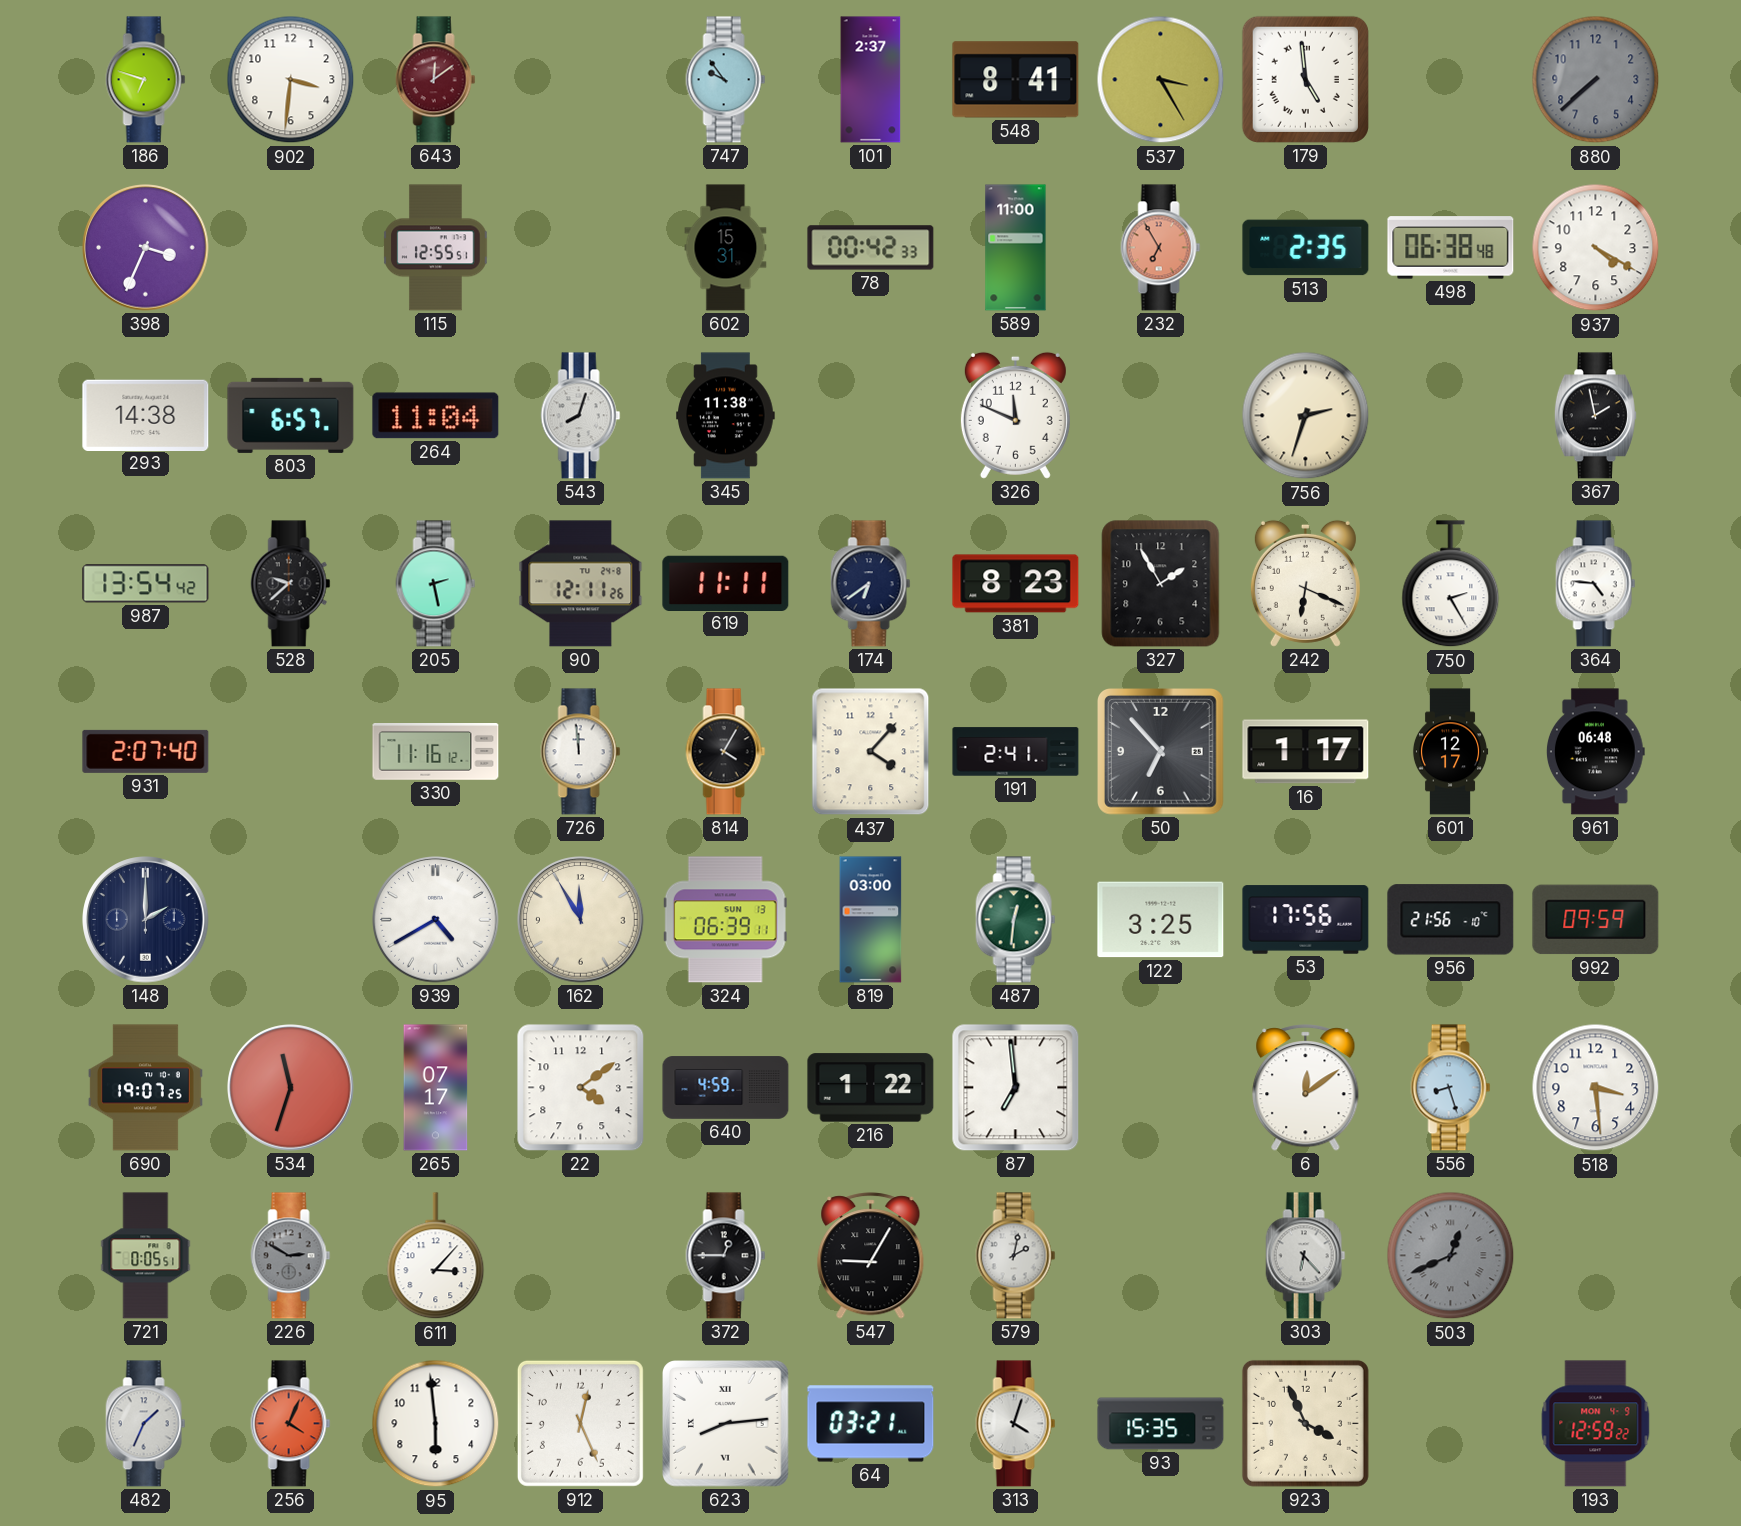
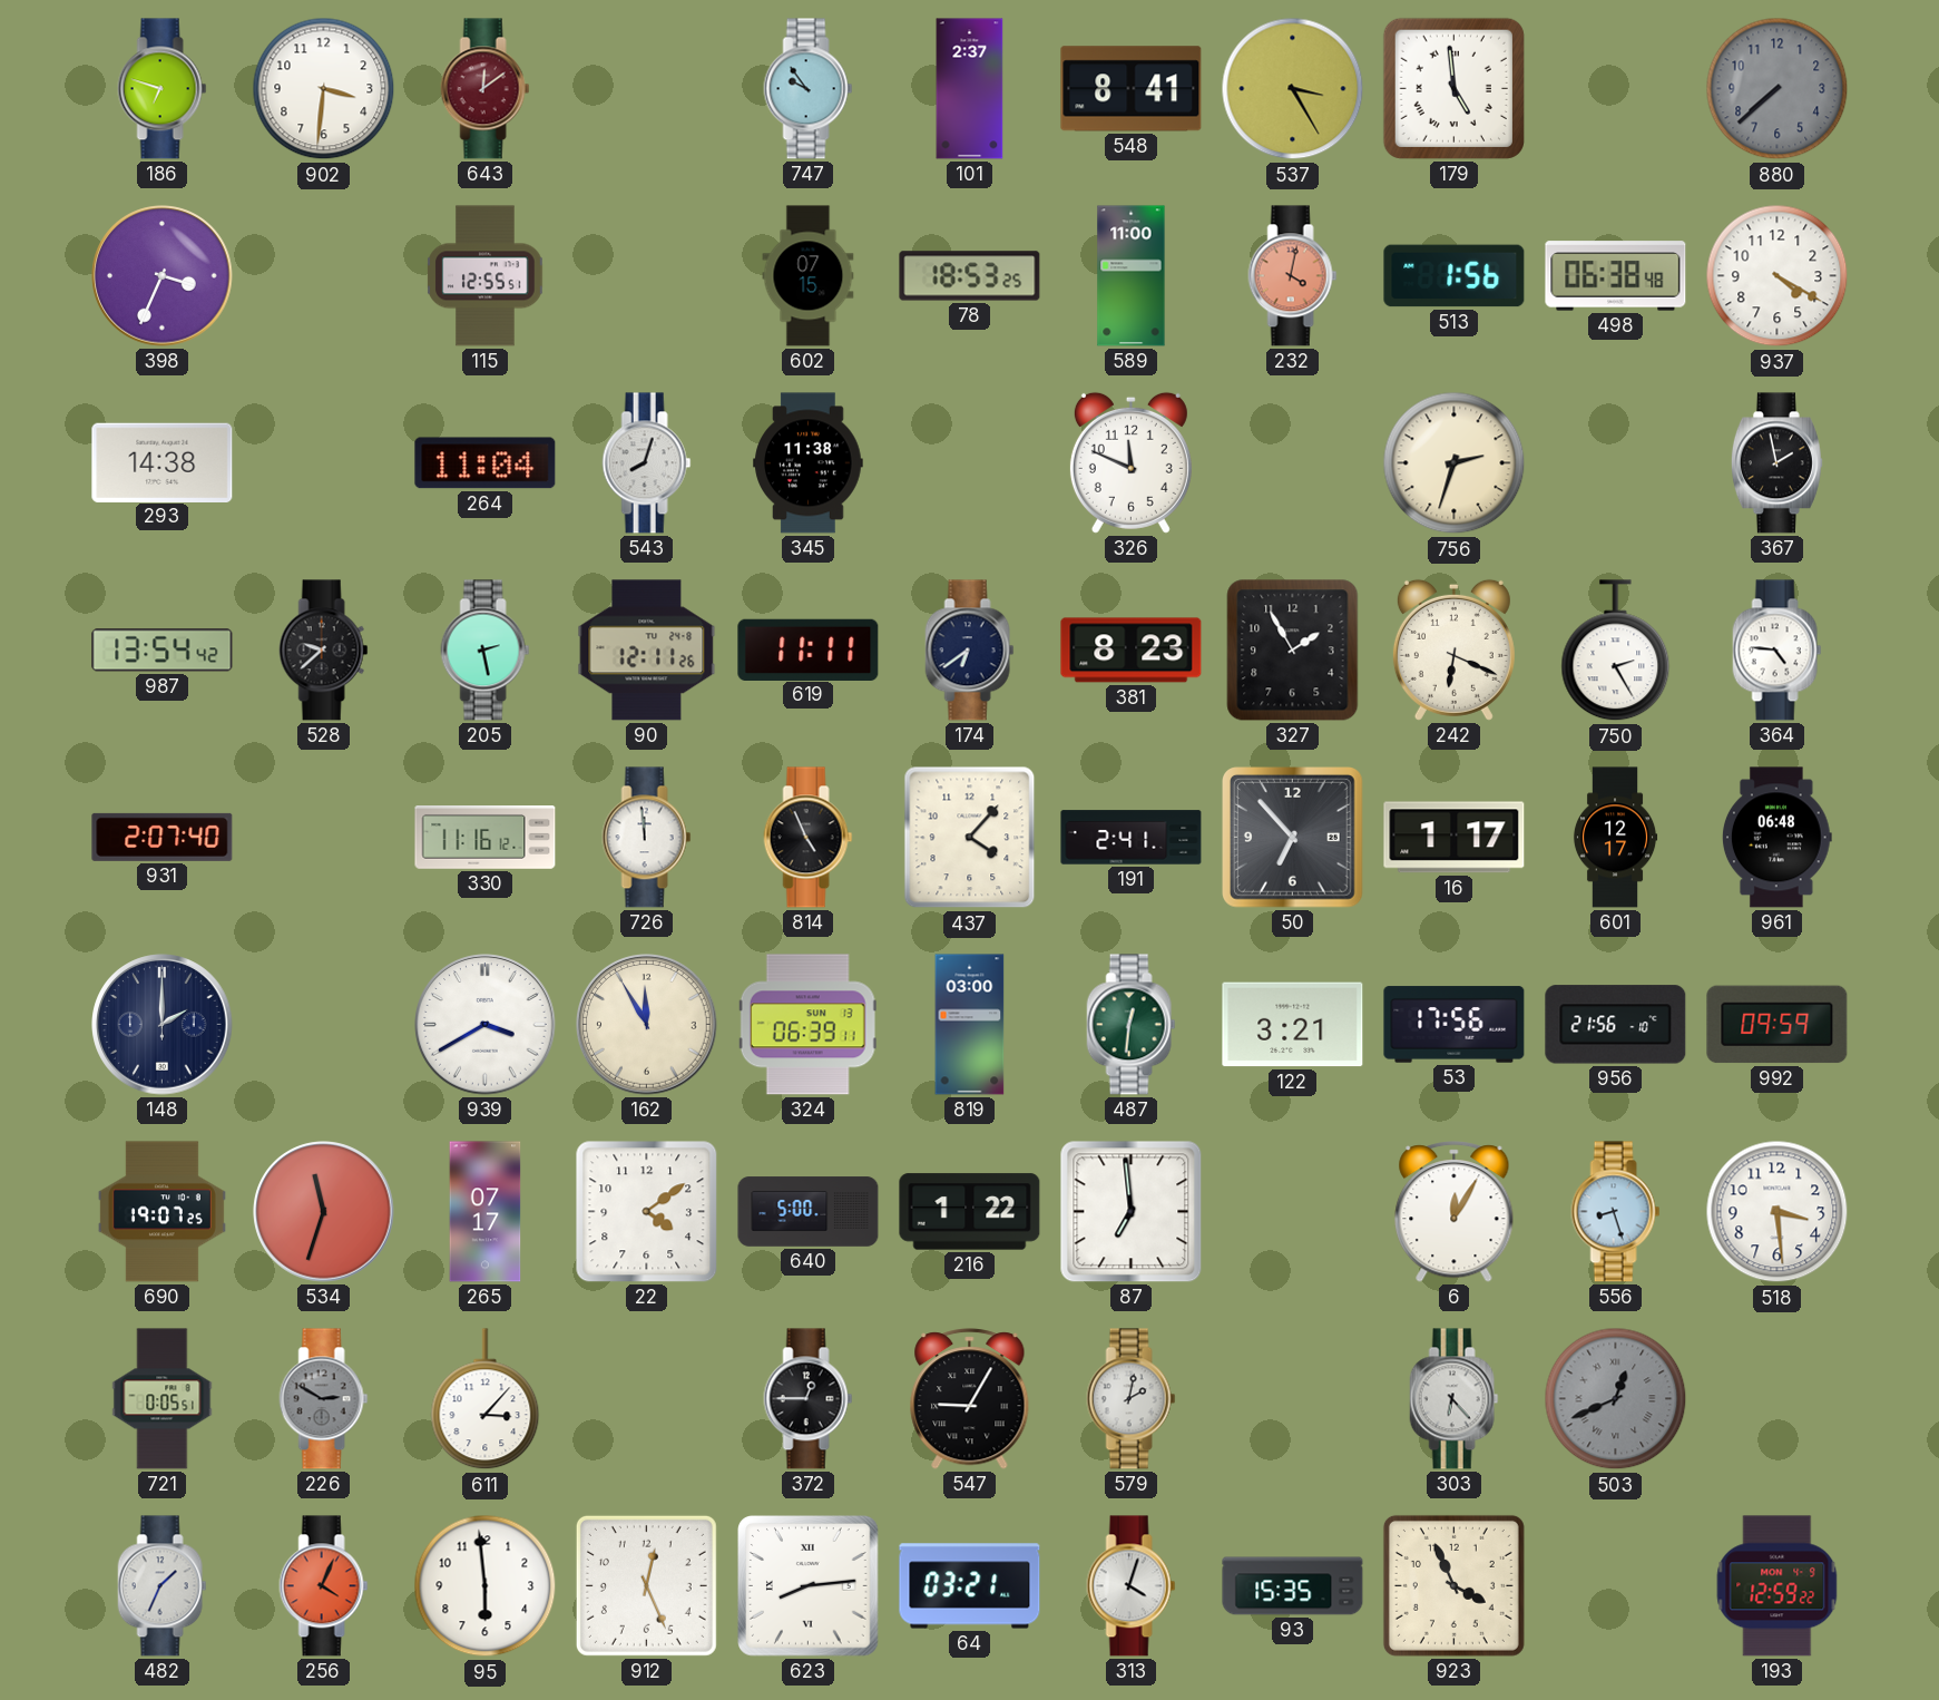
602: 15:31 -> 07:15
78: 00:42 -> 18:53
232: 6:55 -> 4:02
513: 2:35 -> 1:56
803: 6:57 -> none
814: 4:05 -> 4:56
939: 4:40 -> 3:40
122: 3:25 -> 3:21
640: 4:59 -> 5:00
6: 12:09 -> 12:05
